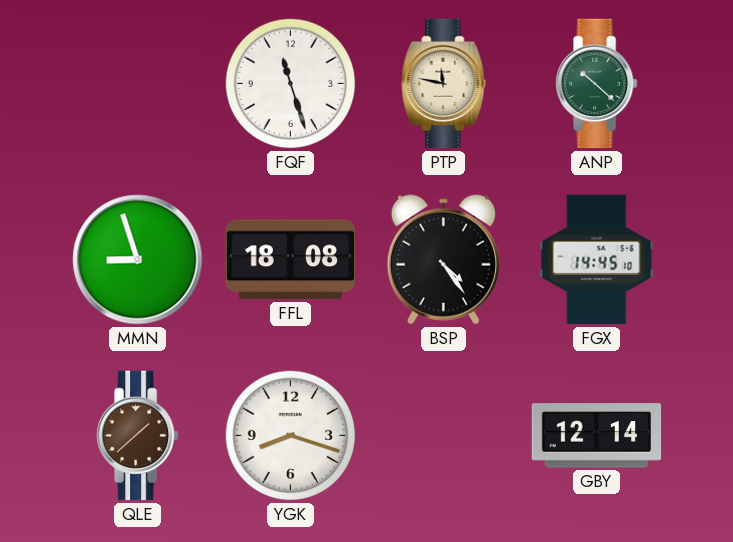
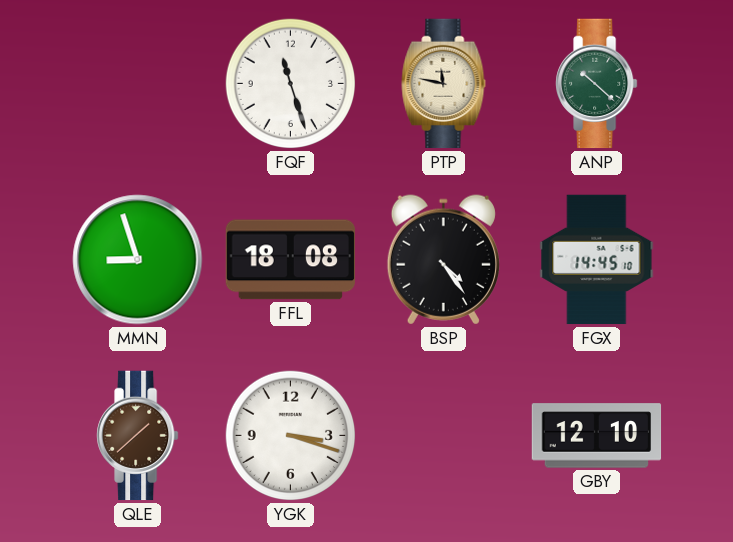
YGK: 8:18 -> 3:18
GBY: 12:14 -> 12:10
